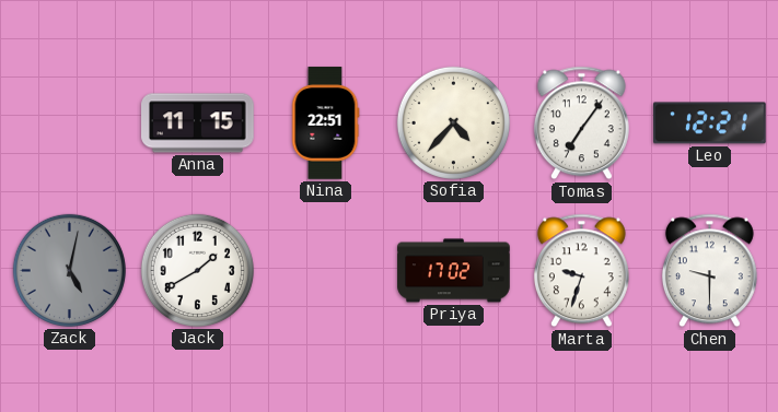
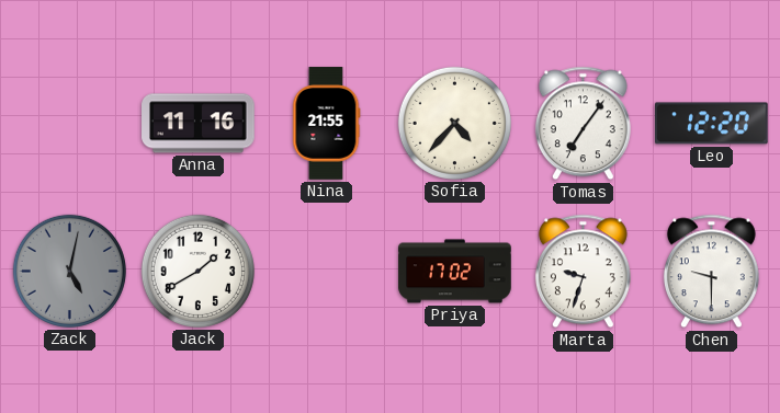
Anna: 11:15 -> 11:16
Nina: 22:51 -> 21:55
Leo: 12:21 -> 12:20
